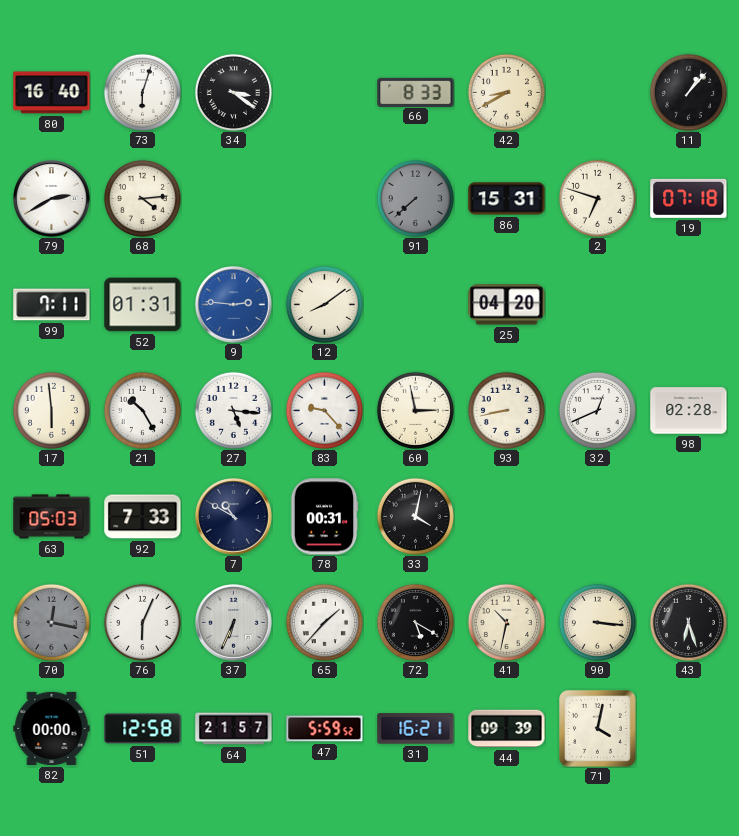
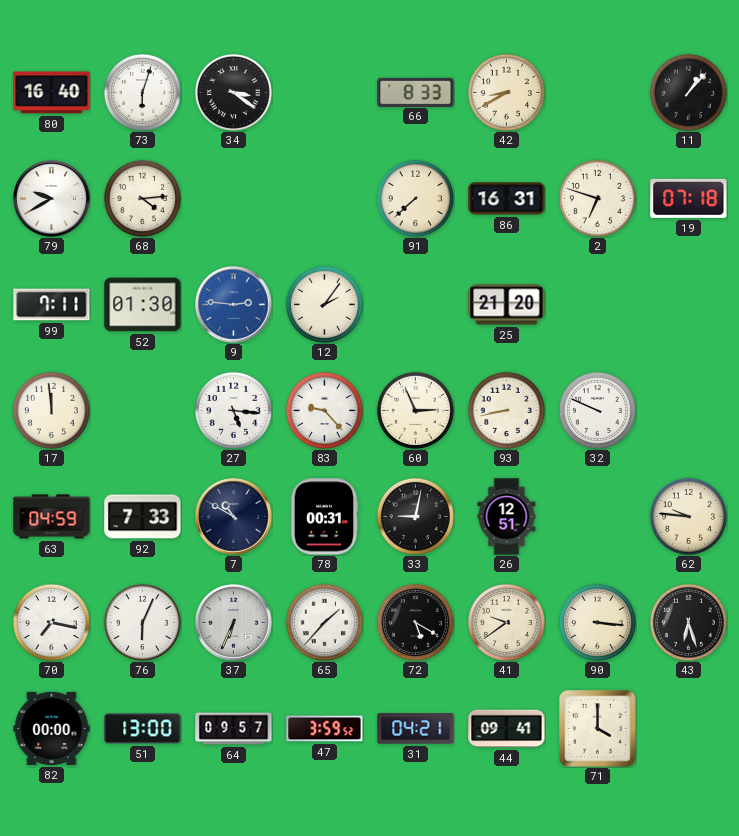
79: 2:40 -> 9:40
91 dial: grey -> cream
86: 15:31 -> 16:31
52: 01:31 -> 01:30
12: 8:09 -> 2:06
25: 04:20 -> 21:20
17: 5:59 -> 11:59
21: 10:25 -> none
60: 2:58 -> 2:56
32: 12:41 -> 9:49
98: 02:28 -> none
63: 05:03 -> 04:59
33: 4:02 -> 9:02
26: none -> 12:51
62: none -> 9:46
70: 12:17 -> 7:17
70 dial: grey -> white
41: 10:32 -> 9:39
51: 12:58 -> 13:00
64: 21:57 -> 09:57
47: 5:59 -> 3:59
31: 16:21 -> 04:21
44: 09:39 -> 09:41
71: 4:02 -> 4:00
